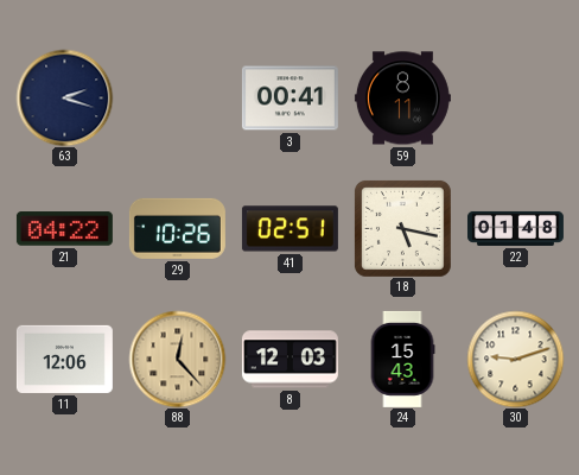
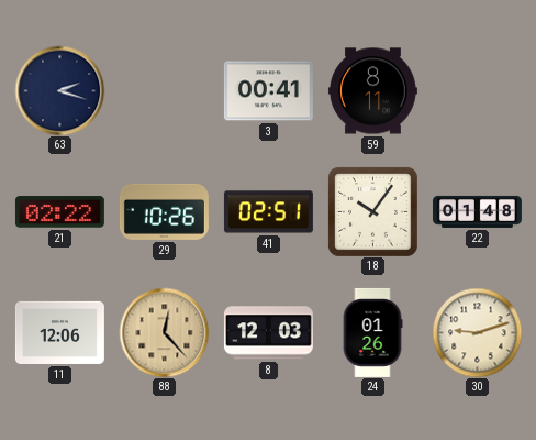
21: 04:22 -> 02:22
18: 5:17 -> 10:06
24: 15:43 -> 01:26
